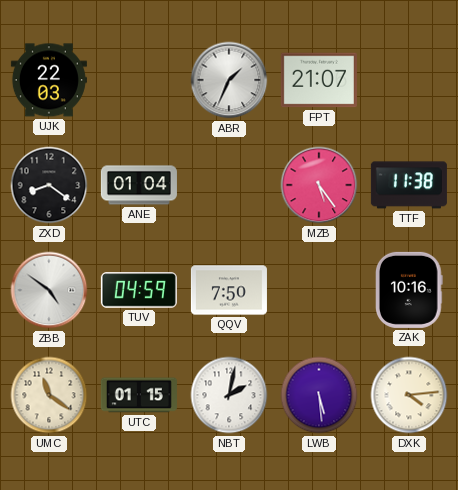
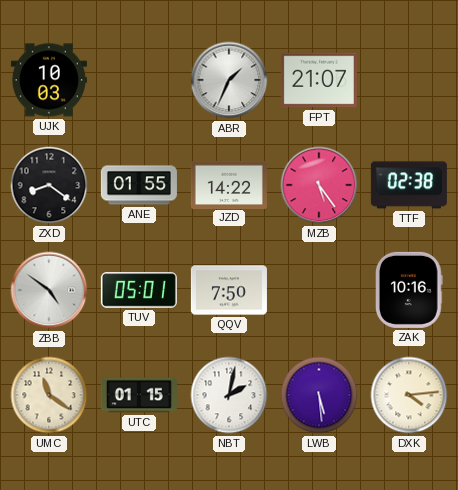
UJK: 22:03 -> 10:03
ANE: 01:04 -> 01:55
JZD: none -> 14:22
TTF: 11:38 -> 02:38
TUV: 04:59 -> 05:01
